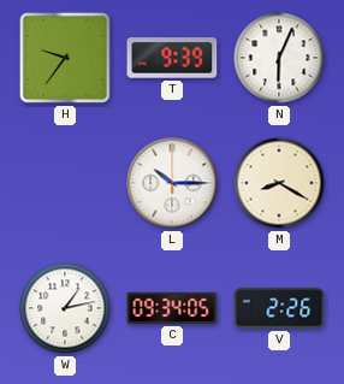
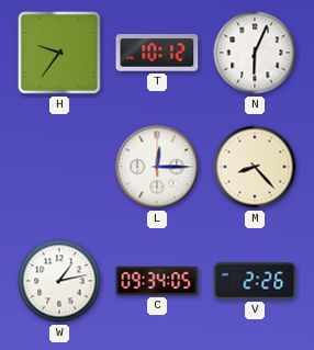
T: 9:39 -> 10:12
L: 10:15 -> 12:15
M: 8:20 -> 8:23
